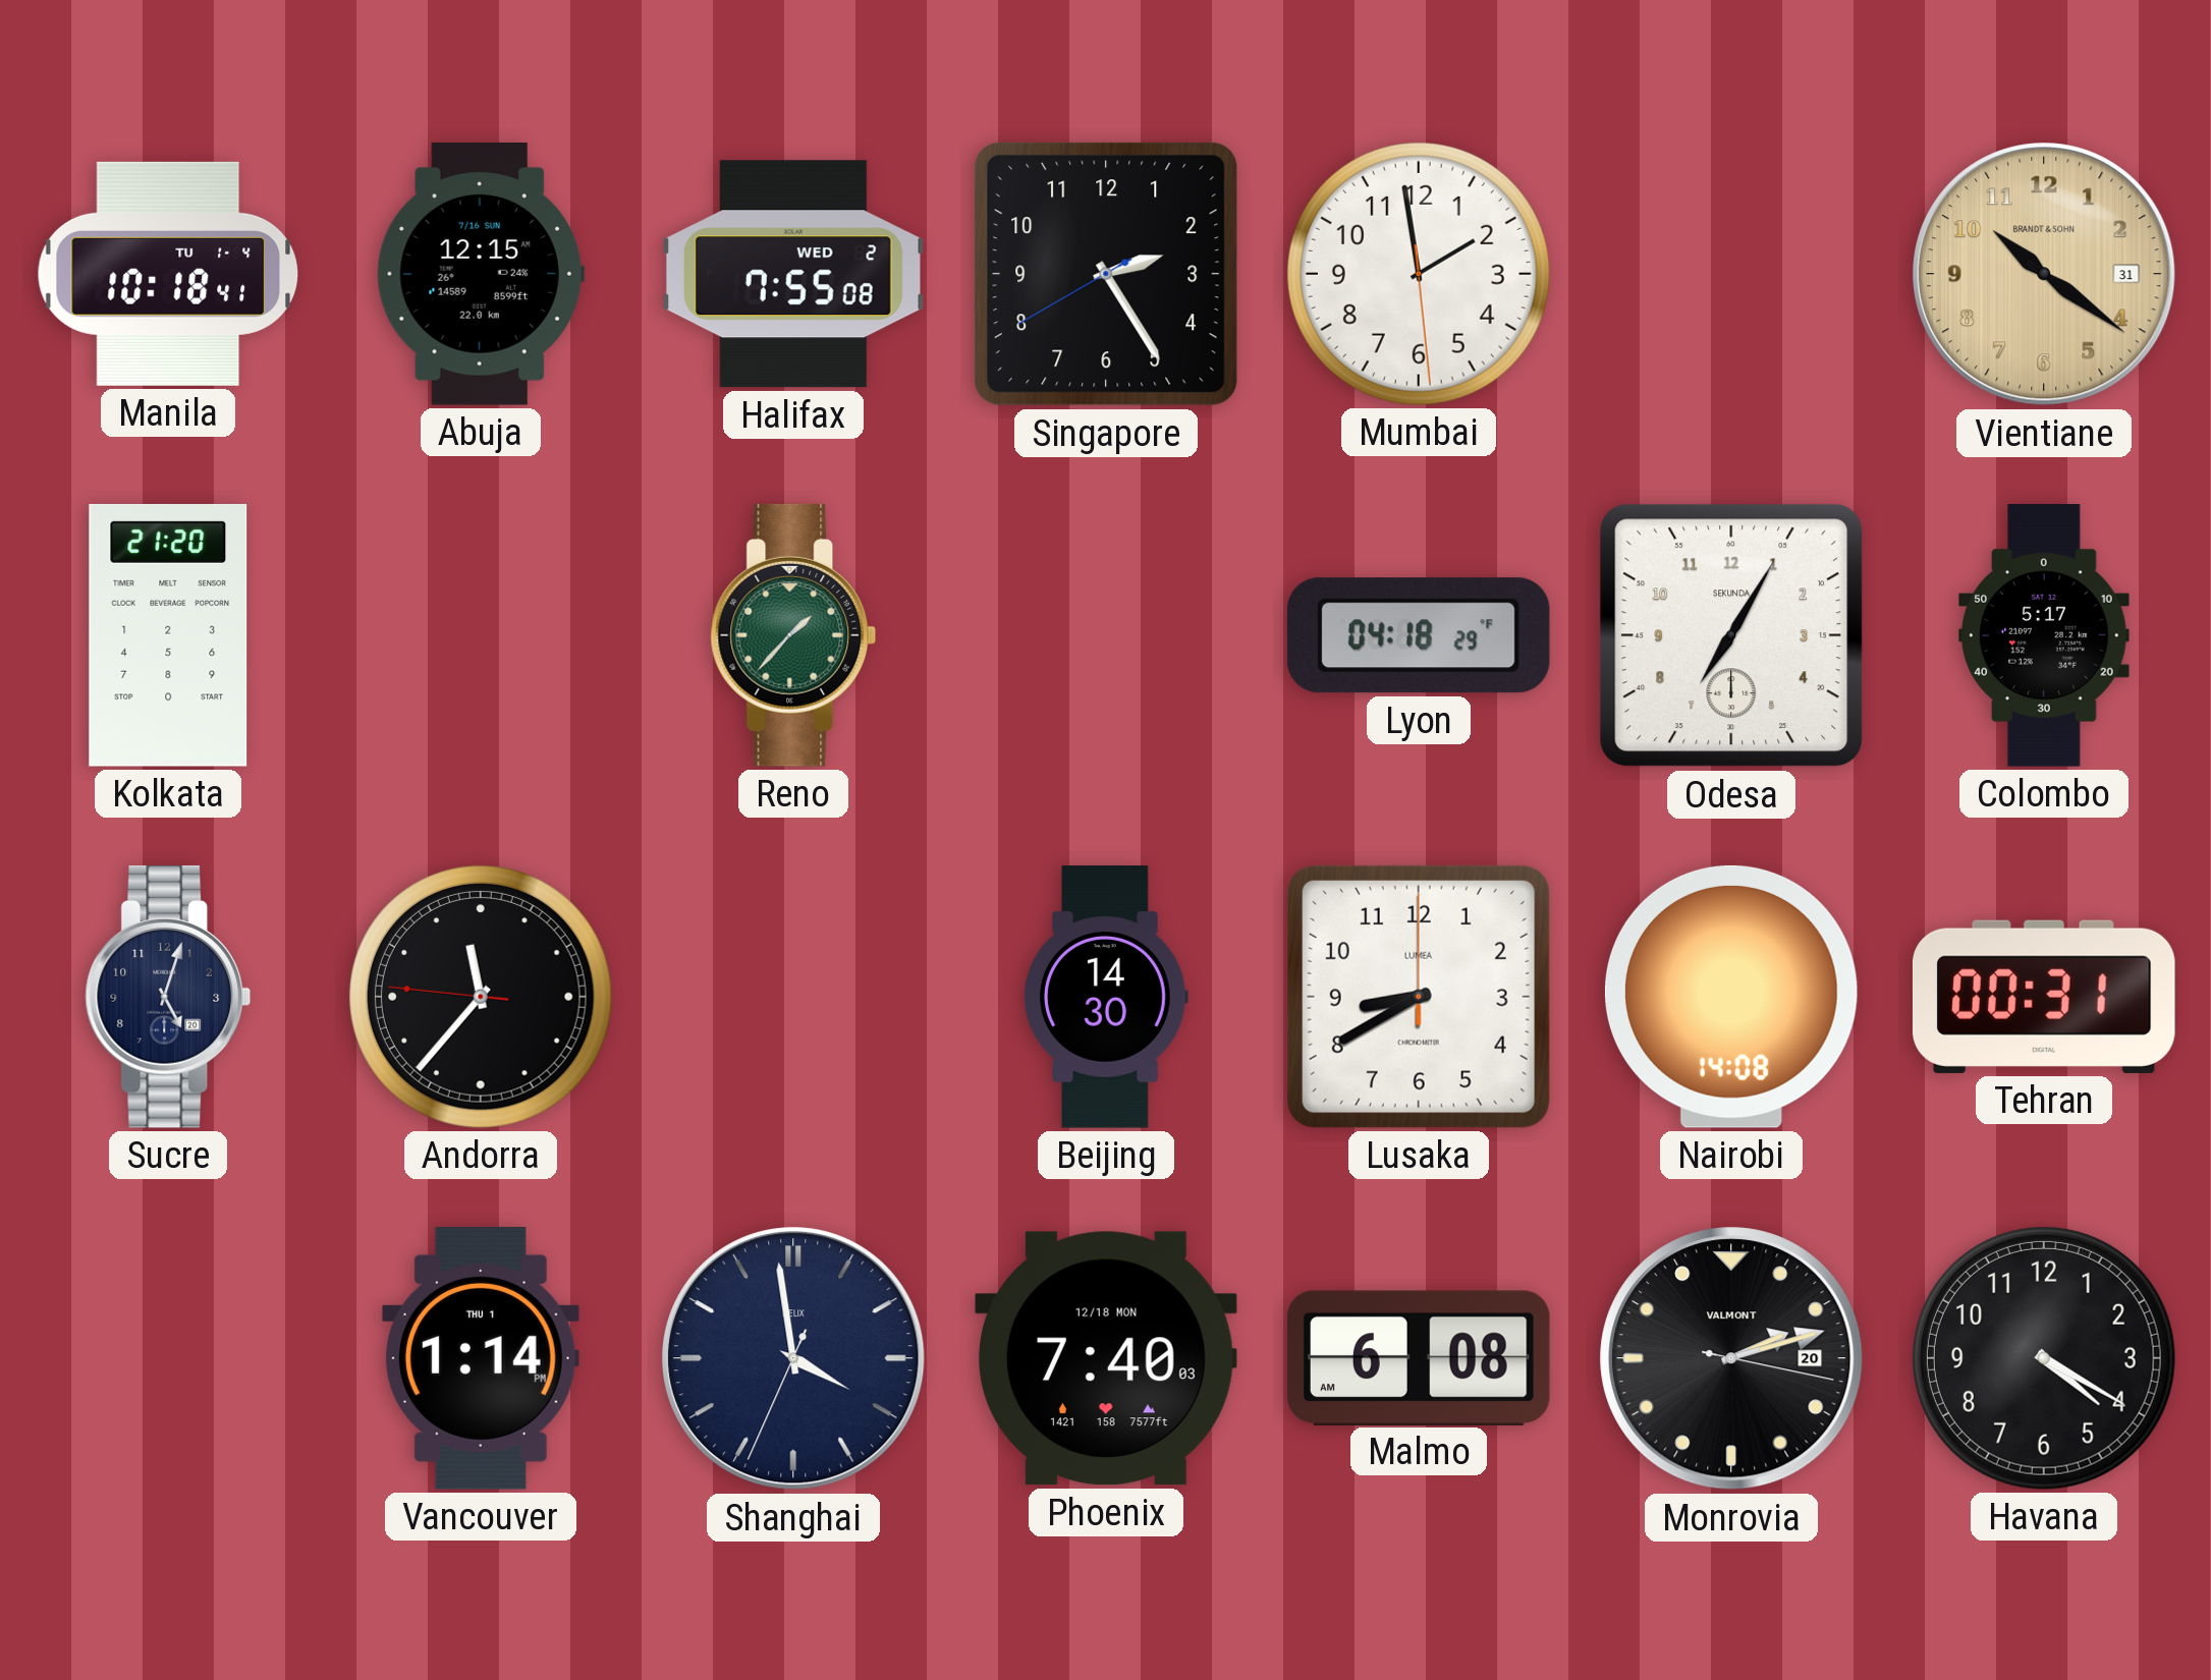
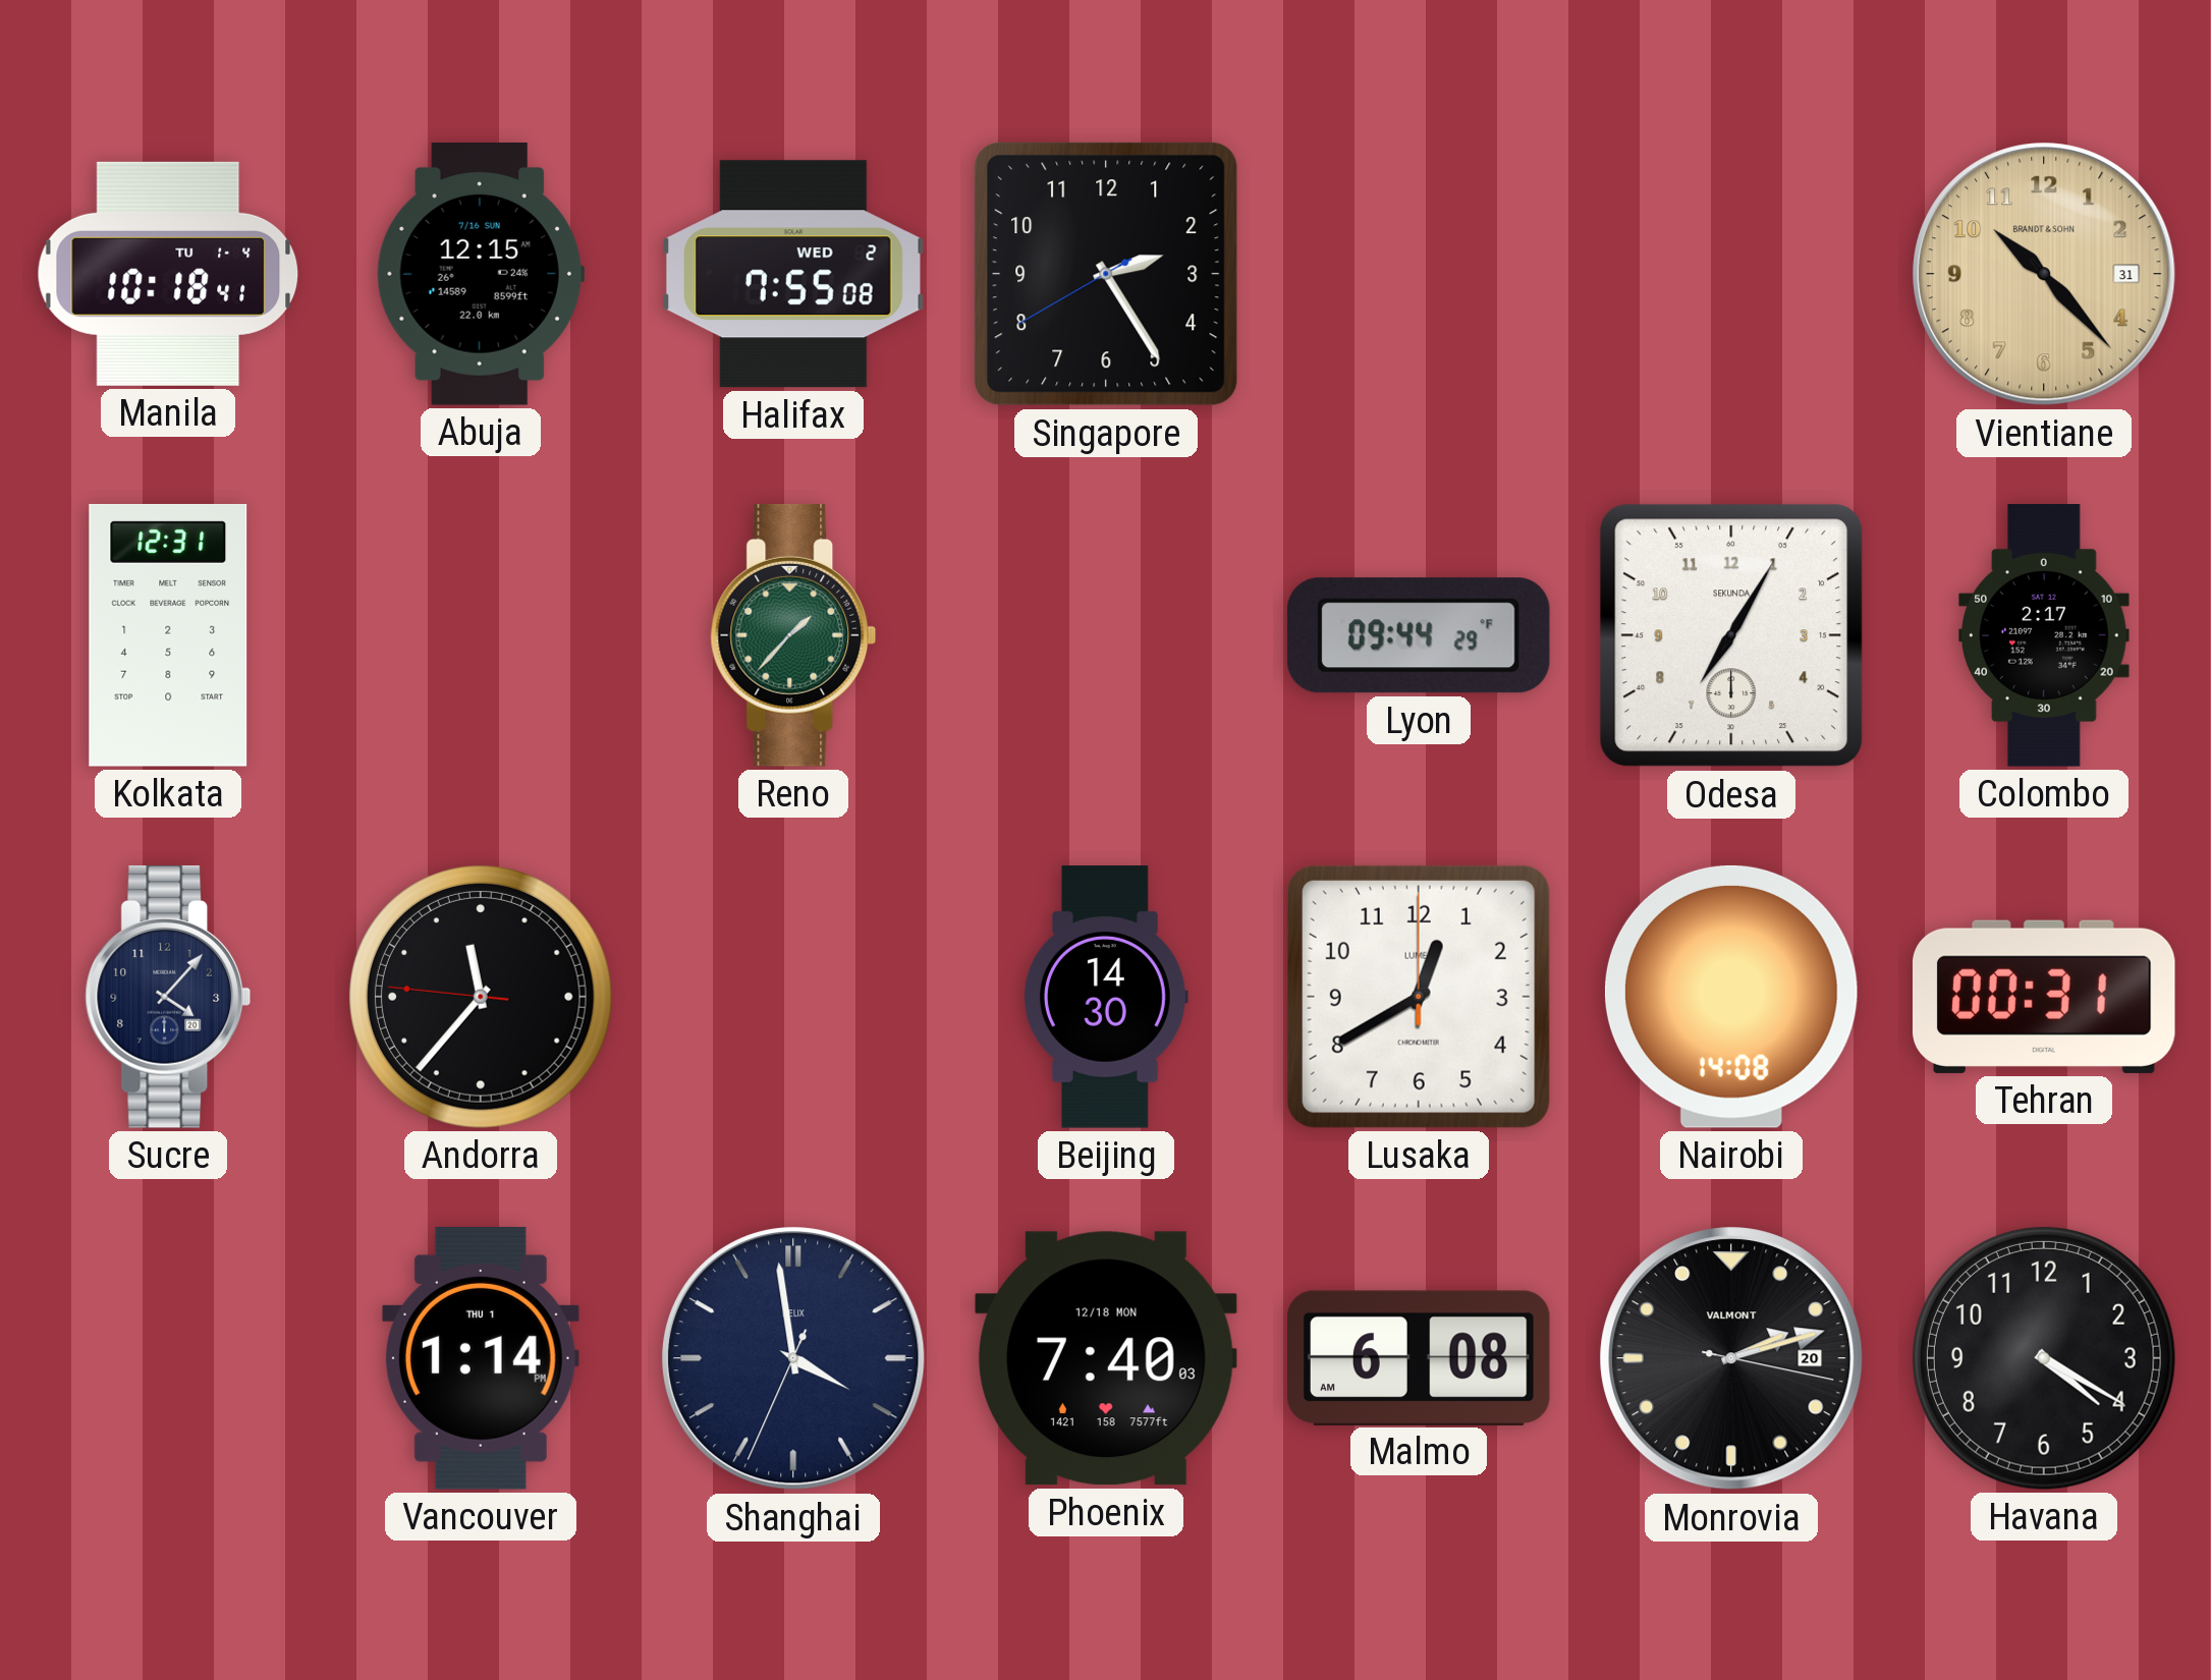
Mumbai: 1:58 -> none
Vientiane: 10:21 -> 10:23
Kolkata: 21:20 -> 12:31
Lyon: 04:18 -> 09:44
Colombo: 5:17 -> 2:17
Sucre: 5:03 -> 4:07
Lusaka: 8:40 -> 12:40
